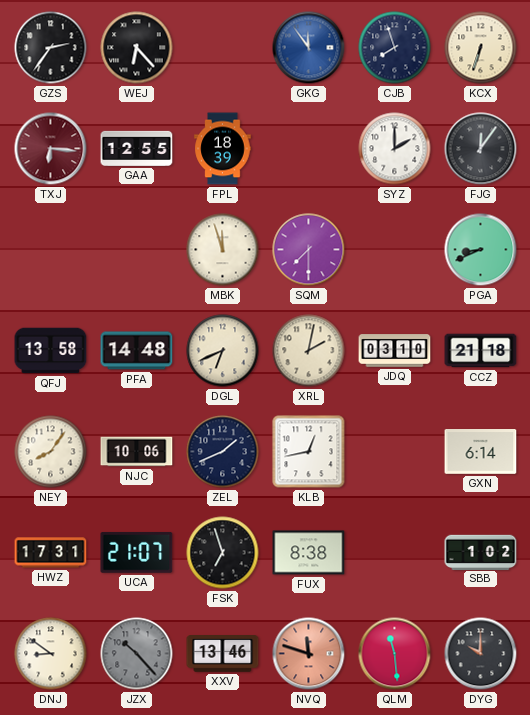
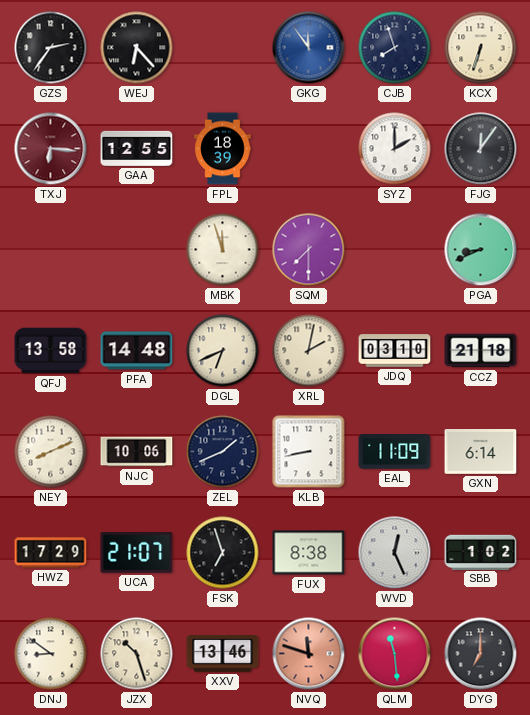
NEY: 8:06 -> 8:11
KLB: 12:43 -> 8:43
EAL: none -> 11:09
HWZ: 17:31 -> 17:29
WVD: none -> 12:26
JZX: 10:23 -> 10:27
JZX dial: grey -> cream
DYG: 10:00 -> 7:00
